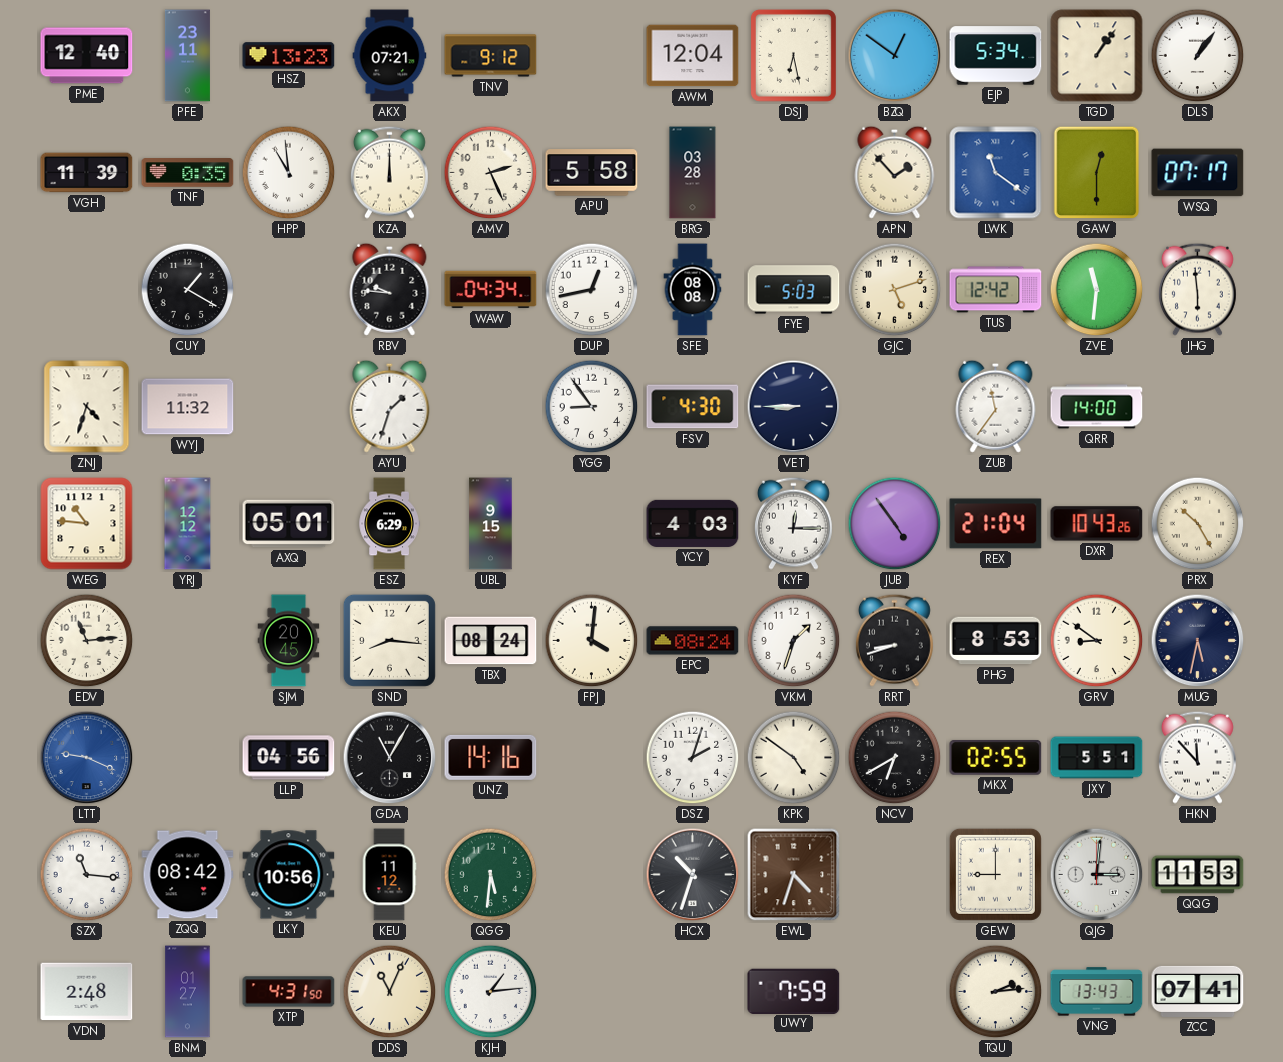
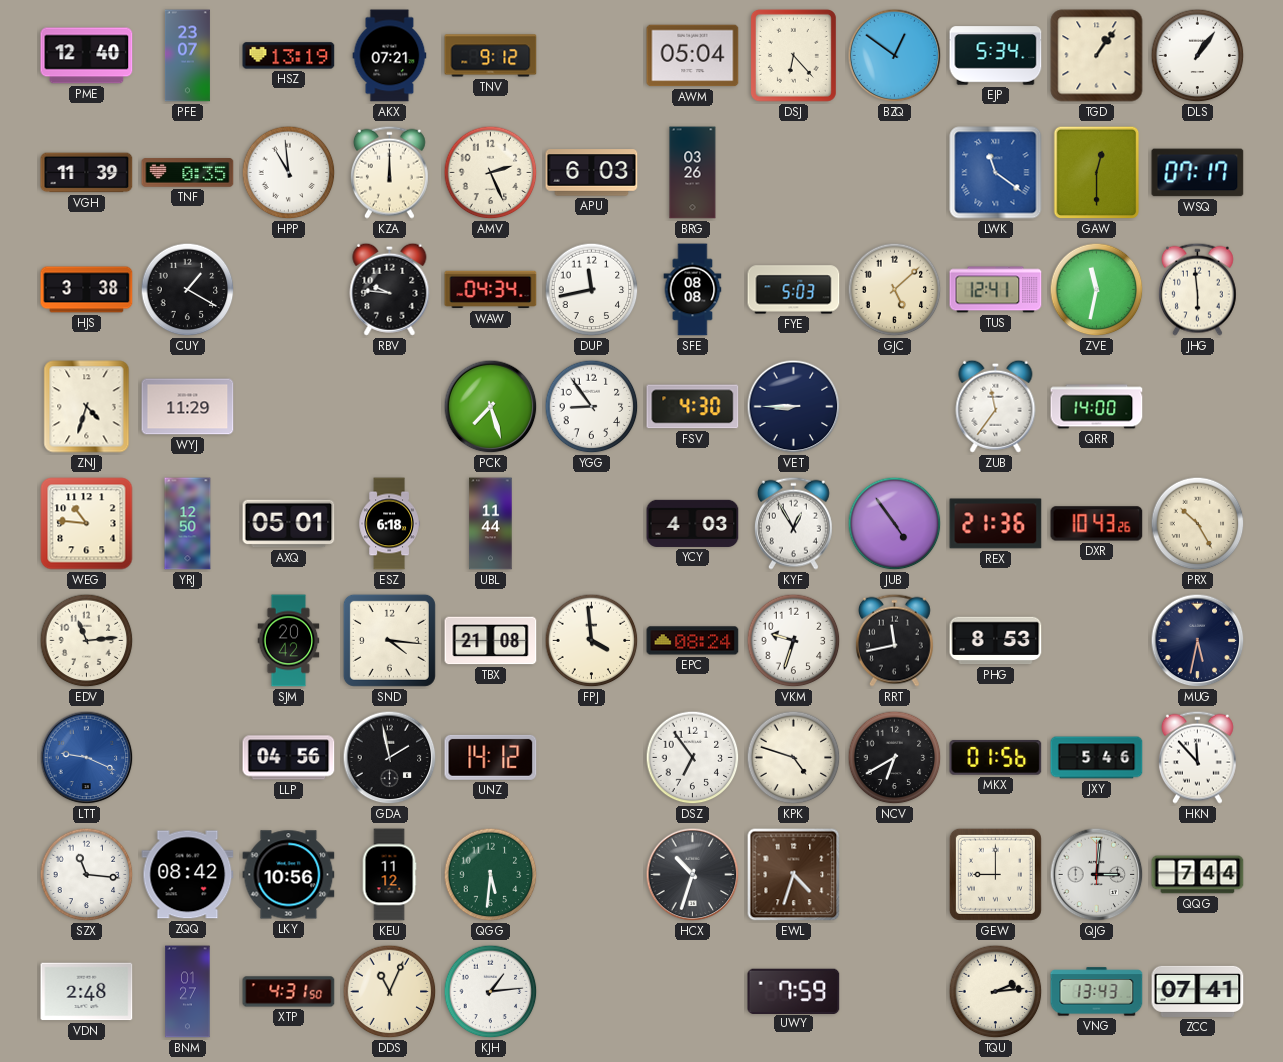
PFE: 23:11 -> 23:07
HSZ: 13:23 -> 13:19
AWM: 12:04 -> 05:04
DSJ: 6:28 -> 6:23
APU: 5:58 -> 6:03
BRG: 03:28 -> 03:26
APN: 1:53 -> none
HJS: none -> 3:38
DUP: 12:43 -> 11:43
GJC: 5:12 -> 5:08
TUS: 12:42 -> 12:41
ZVE: 11:31 -> 11:32
WYJ: 11:32 -> 11:29
AYU: 1:33 -> none
PCK: none -> 7:27
YRJ: 12:12 -> 12:50
ESZ: 6:29 -> 6:18
UBL: 9:15 -> 11:44
KYF: 12:15 -> 12:55
REX: 21:04 -> 21:36
SJM: 20:45 -> 20:42
SND: 8:16 -> 4:16
TBX: 08:24 -> 21:08
FPJ: 4:01 -> 3:59
VKM: 1:33 -> 9:33
RRT: 8:42 -> 11:43
GRV: 8:51 -> none
GDA: 11:05 -> 1:58
UNZ: 14:16 -> 14:12
DSZ: 2:03 -> 6:54
KPK: 4:51 -> 4:48
MKX: 02:55 -> 01:56
JXY: 5:51 -> 5:46
QQG: 11:53 -> 7:44
